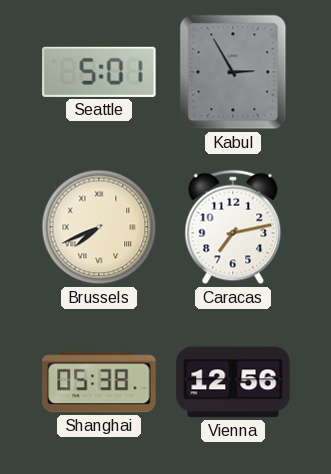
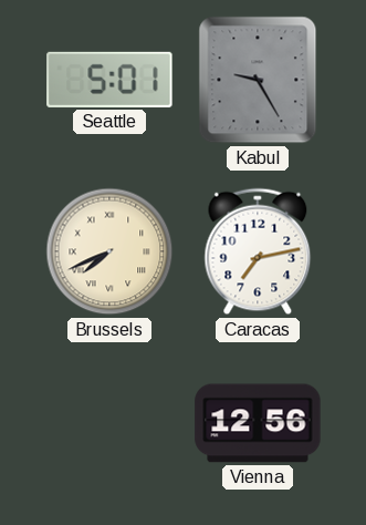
Kabul: 2:55 -> 9:25
Shanghai: 05:38 -> none
